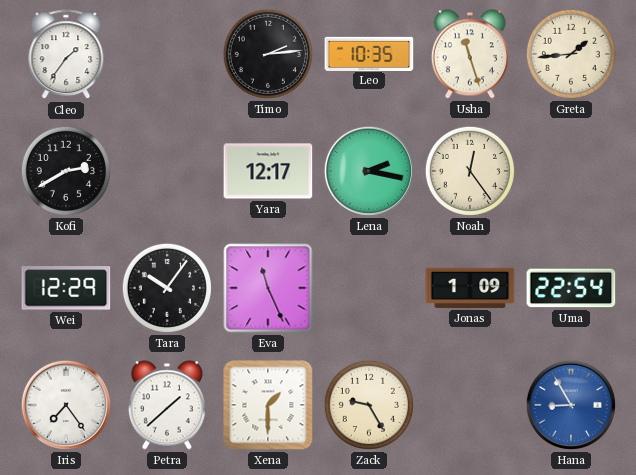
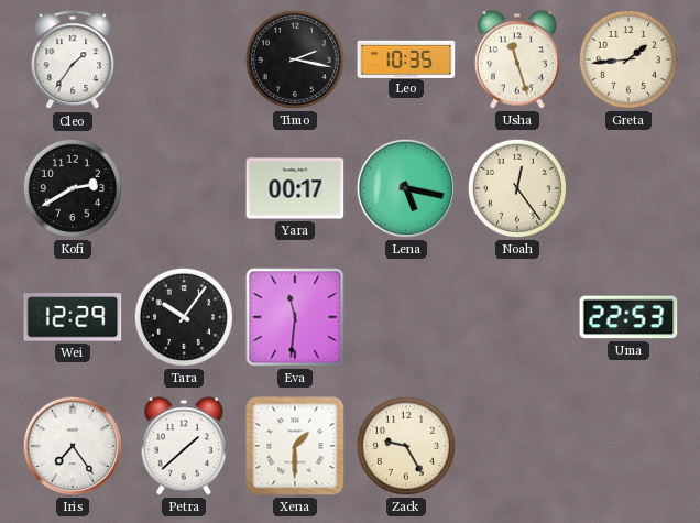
Timo: 2:14 -> 2:17
Yara: 12:17 -> 00:17
Lena: 2:17 -> 5:17
Eva: 11:26 -> 11:31
Jonas: 1:09 -> none
Uma: 22:54 -> 22:53
Hana: 8:55 -> none
